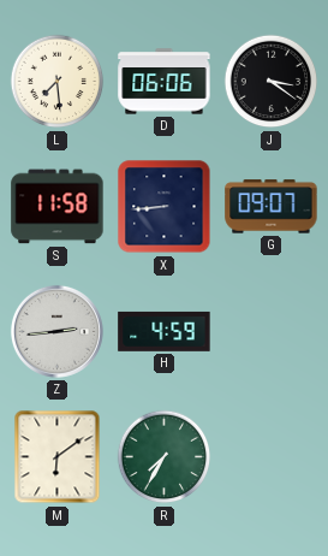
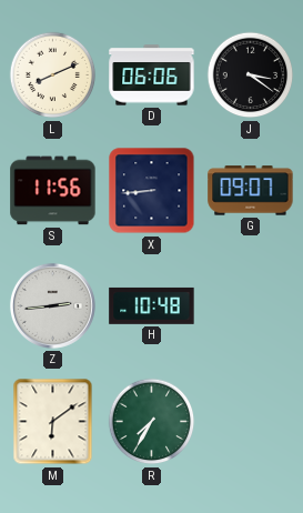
L: 7:29 -> 8:11
S: 11:58 -> 11:56
H: 4:59 -> 10:48
